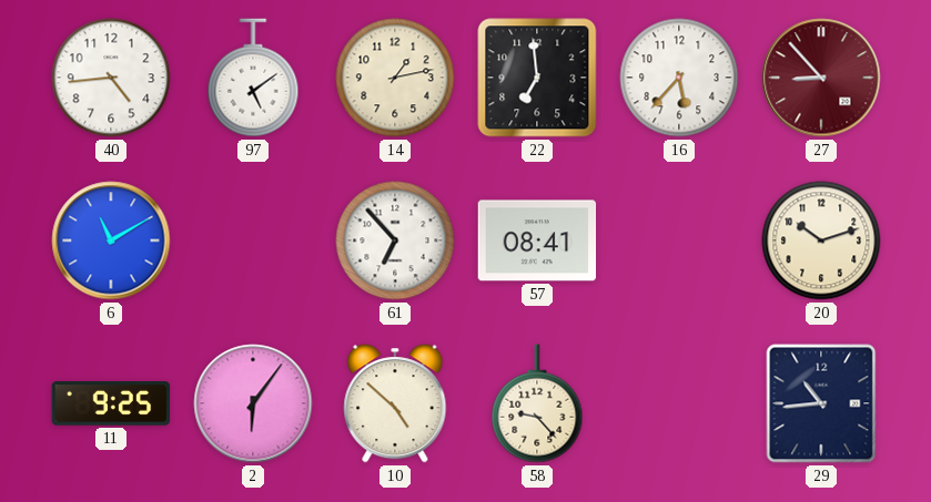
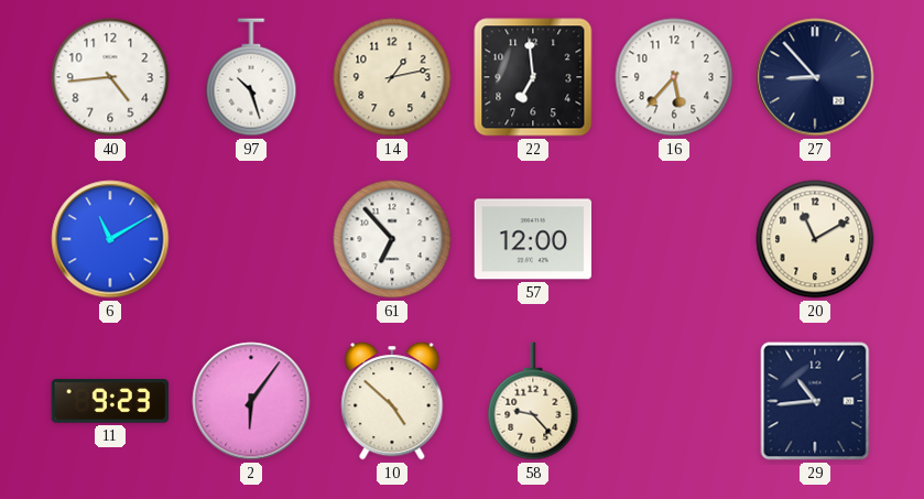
97: 5:09 -> 10:27
27 dial: burgundy -> navy
57: 08:41 -> 12:00
20: 10:12 -> 11:10
11: 9:25 -> 9:23
